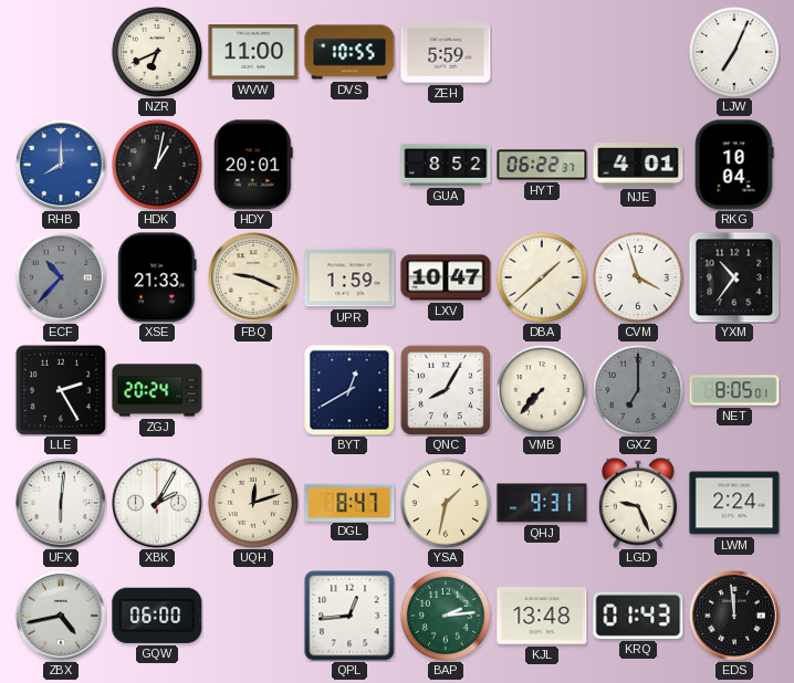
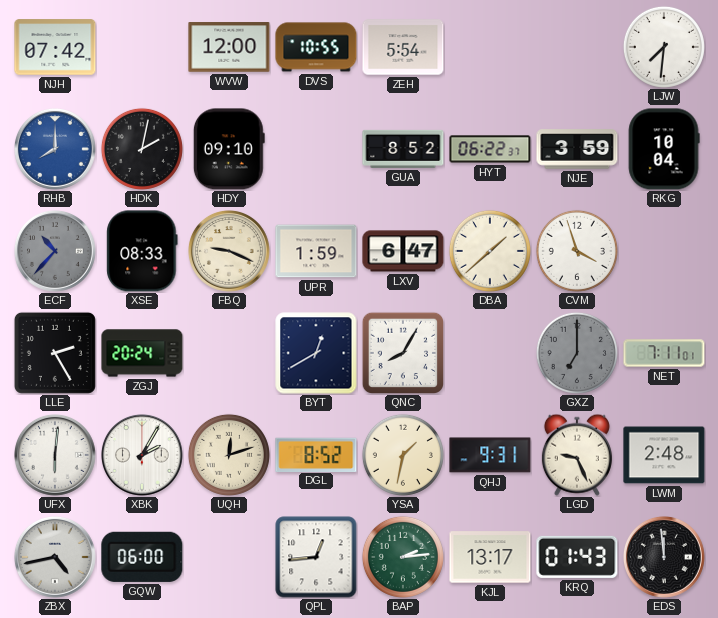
NJH: none -> 07:42
NZR: 6:41 -> none
WVW: 11:00 -> 12:00
ZEH: 5:59 -> 5:54
LJW: 7:04 -> 7:31
HDK: 1:02 -> 2:02
HDY: 20:01 -> 09:10
NJE: 4:01 -> 3:59
XSE: 21:33 -> 08:33
LXV: 10:47 -> 6:47
YXM: 10:36 -> none
VMB: 7:37 -> none
NET: 8:05 -> 7:11
DGL: 8:47 -> 8:52
LWM: 2:24 -> 2:48
KJL: 13:48 -> 13:17
